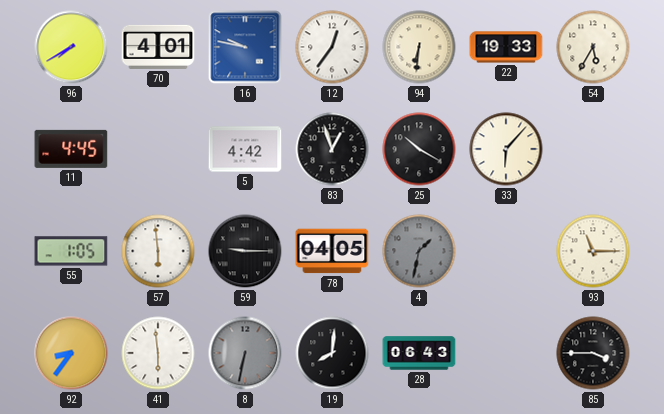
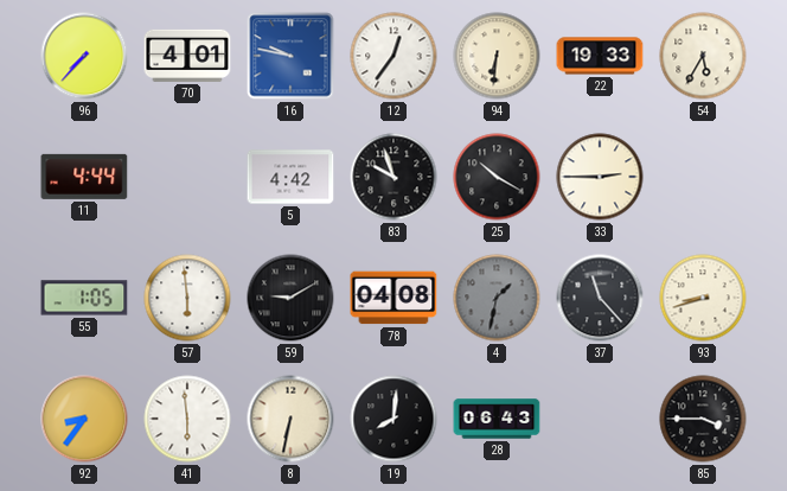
96: 7:40 -> 7:37
11: 4:45 -> 4:44
83: 12:57 -> 9:57
33: 6:07 -> 2:45
59: 9:15 -> 9:10
78: 04:05 -> 04:08
37: none -> 11:23
93: 11:15 -> 8:42
8 dial: grey -> cream
